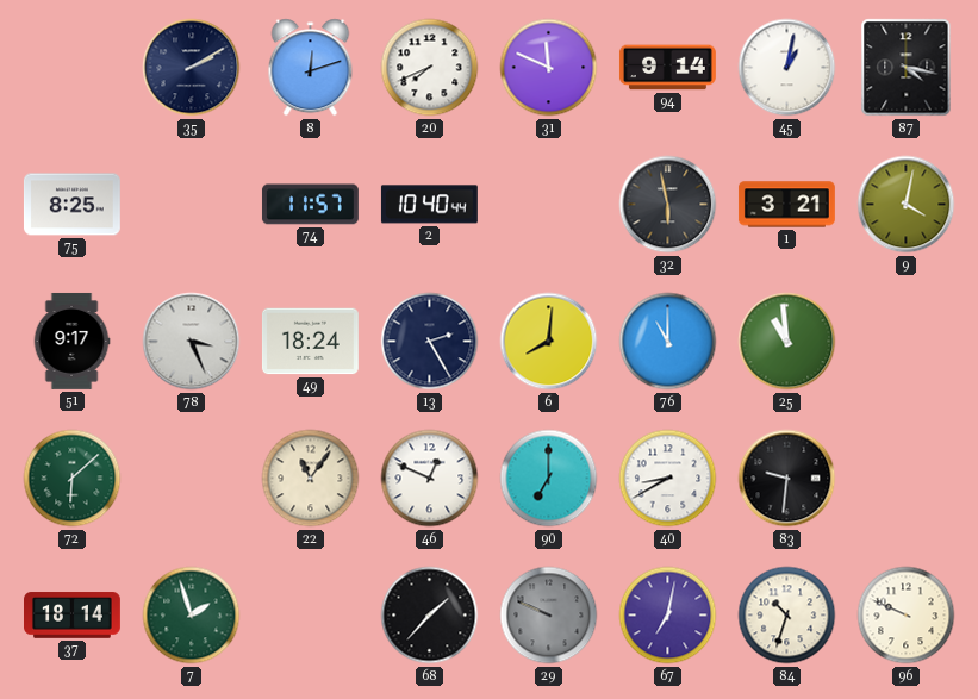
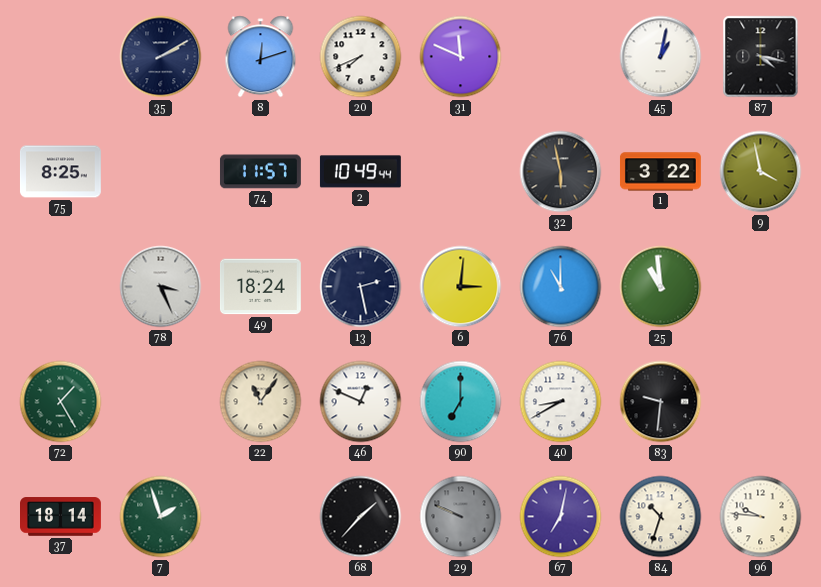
94: 9:14 -> none
2: 10:40 -> 10:49
1: 3:21 -> 3:22
9: 4:02 -> 3:58
51: 9:17 -> none
13: 2:25 -> 2:28
6: 8:01 -> 3:01
72: 6:08 -> 1:25
96: 9:49 -> 9:46
